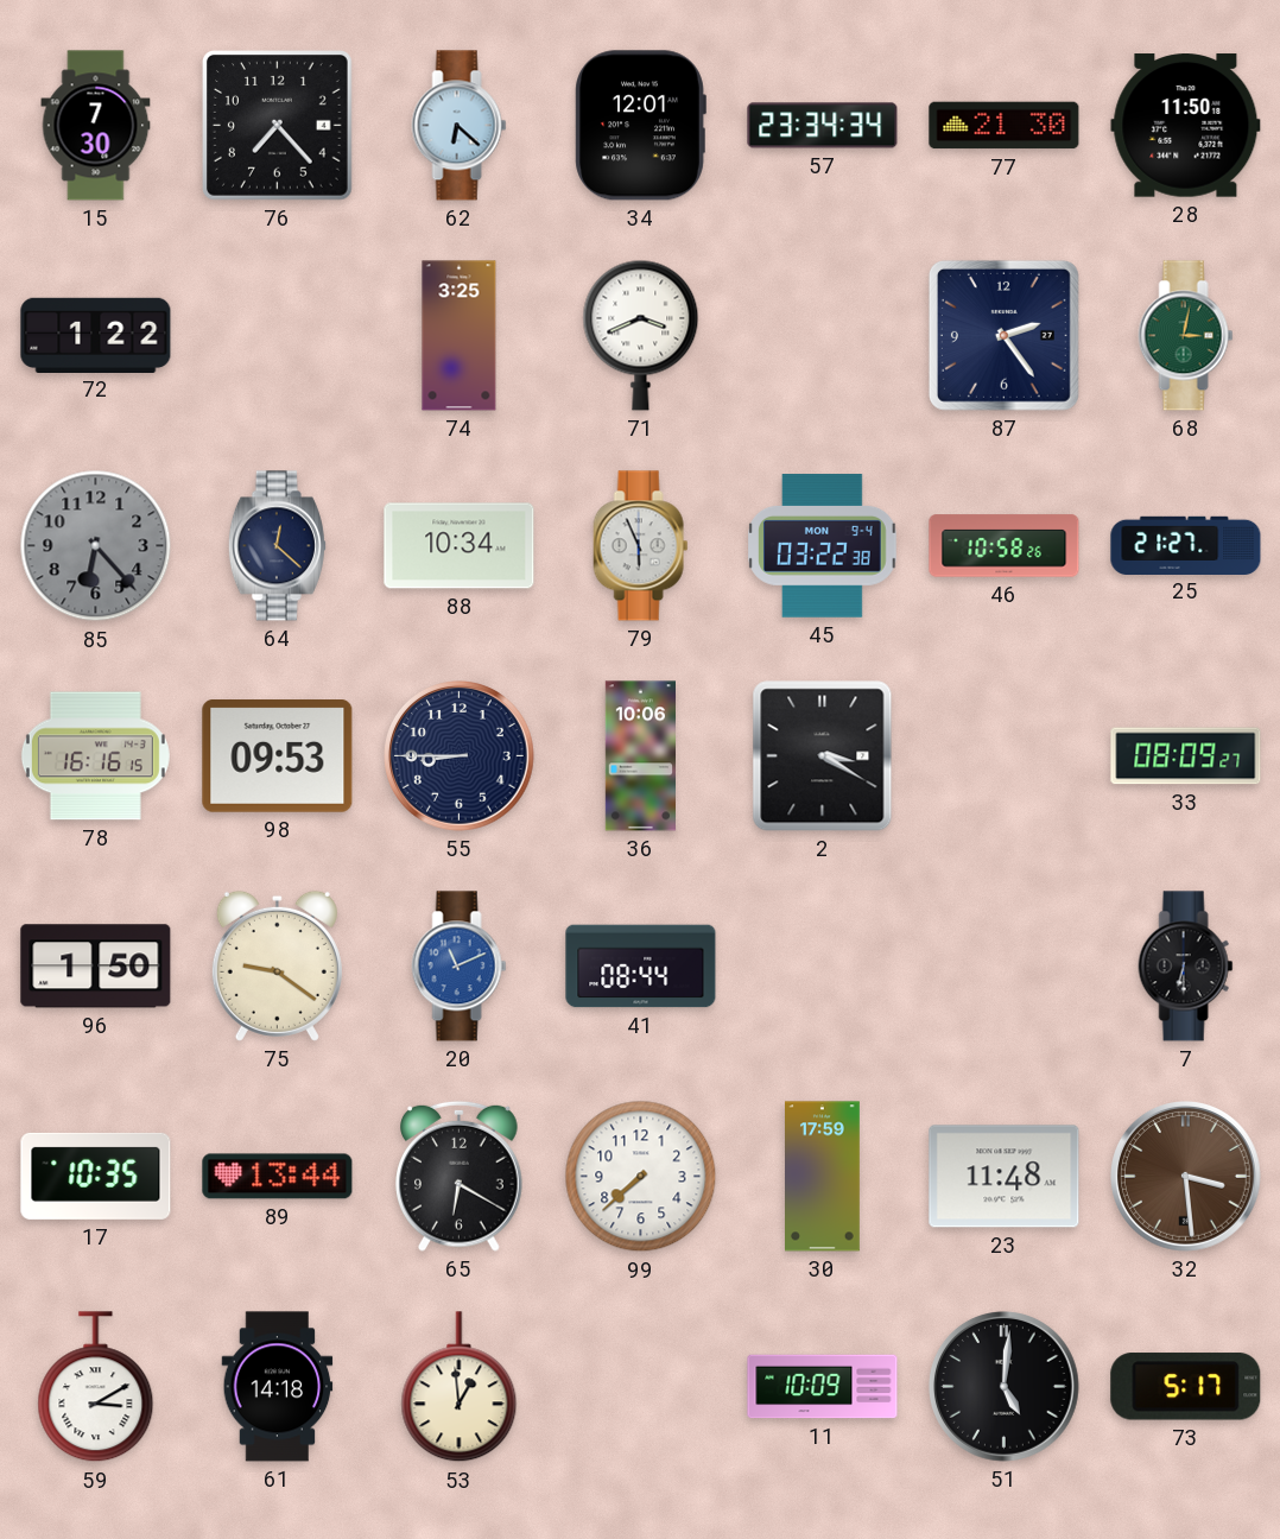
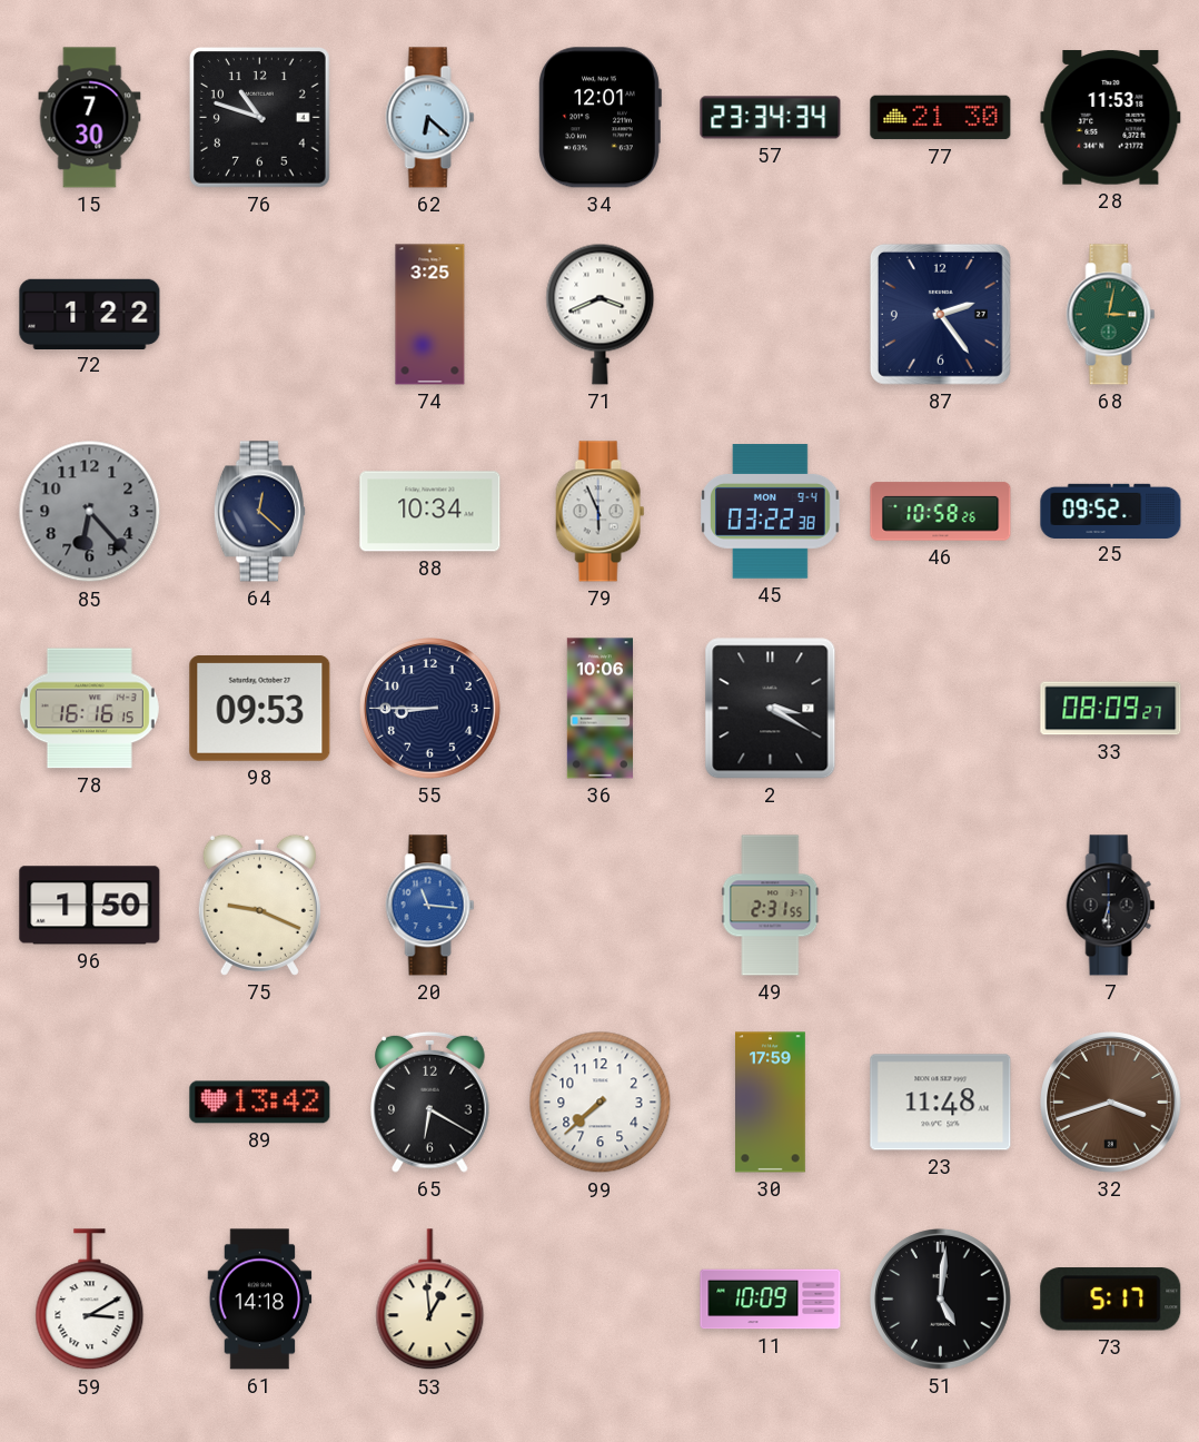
76: 7:23 -> 10:48
28: 11:50 -> 11:53
25: 21:27 -> 09:52
75: 9:21 -> 9:19
20: 11:11 -> 11:16
41: 08:44 -> none
49: none -> 2:31
17: 10:35 -> none
89: 13:44 -> 13:42
32: 3:29 -> 3:42
